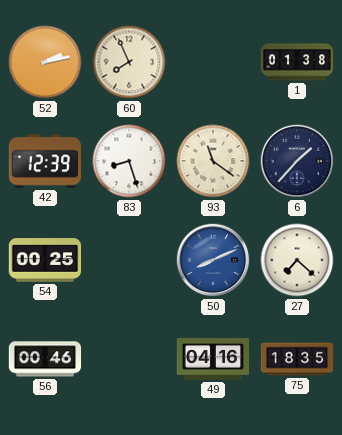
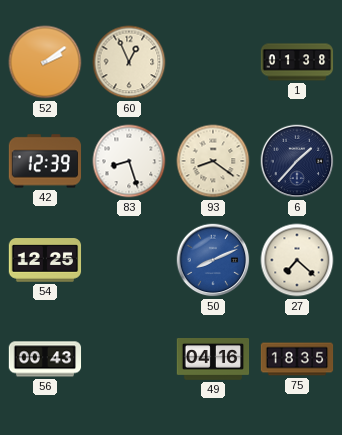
52: 2:13 -> 2:09
60: 7:56 -> 12:56
93: 11:21 -> 8:21
54: 00:25 -> 12:25
56: 00:46 -> 00:43
